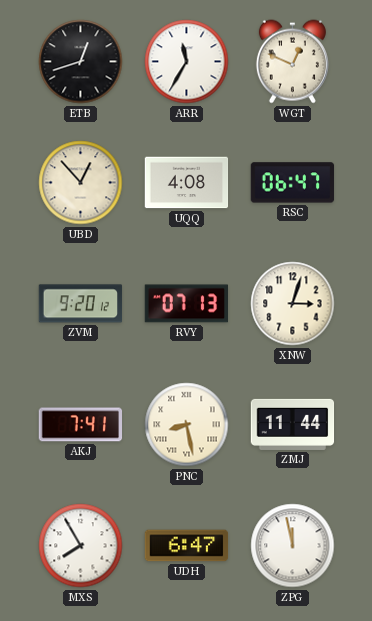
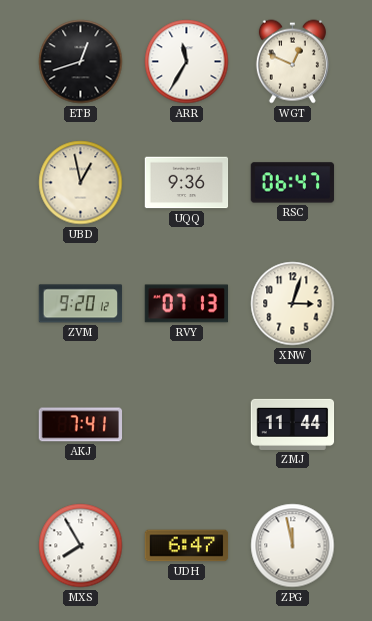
UBD: 12:53 -> 12:58
UQQ: 4:08 -> 9:36
PNC: 8:28 -> none
